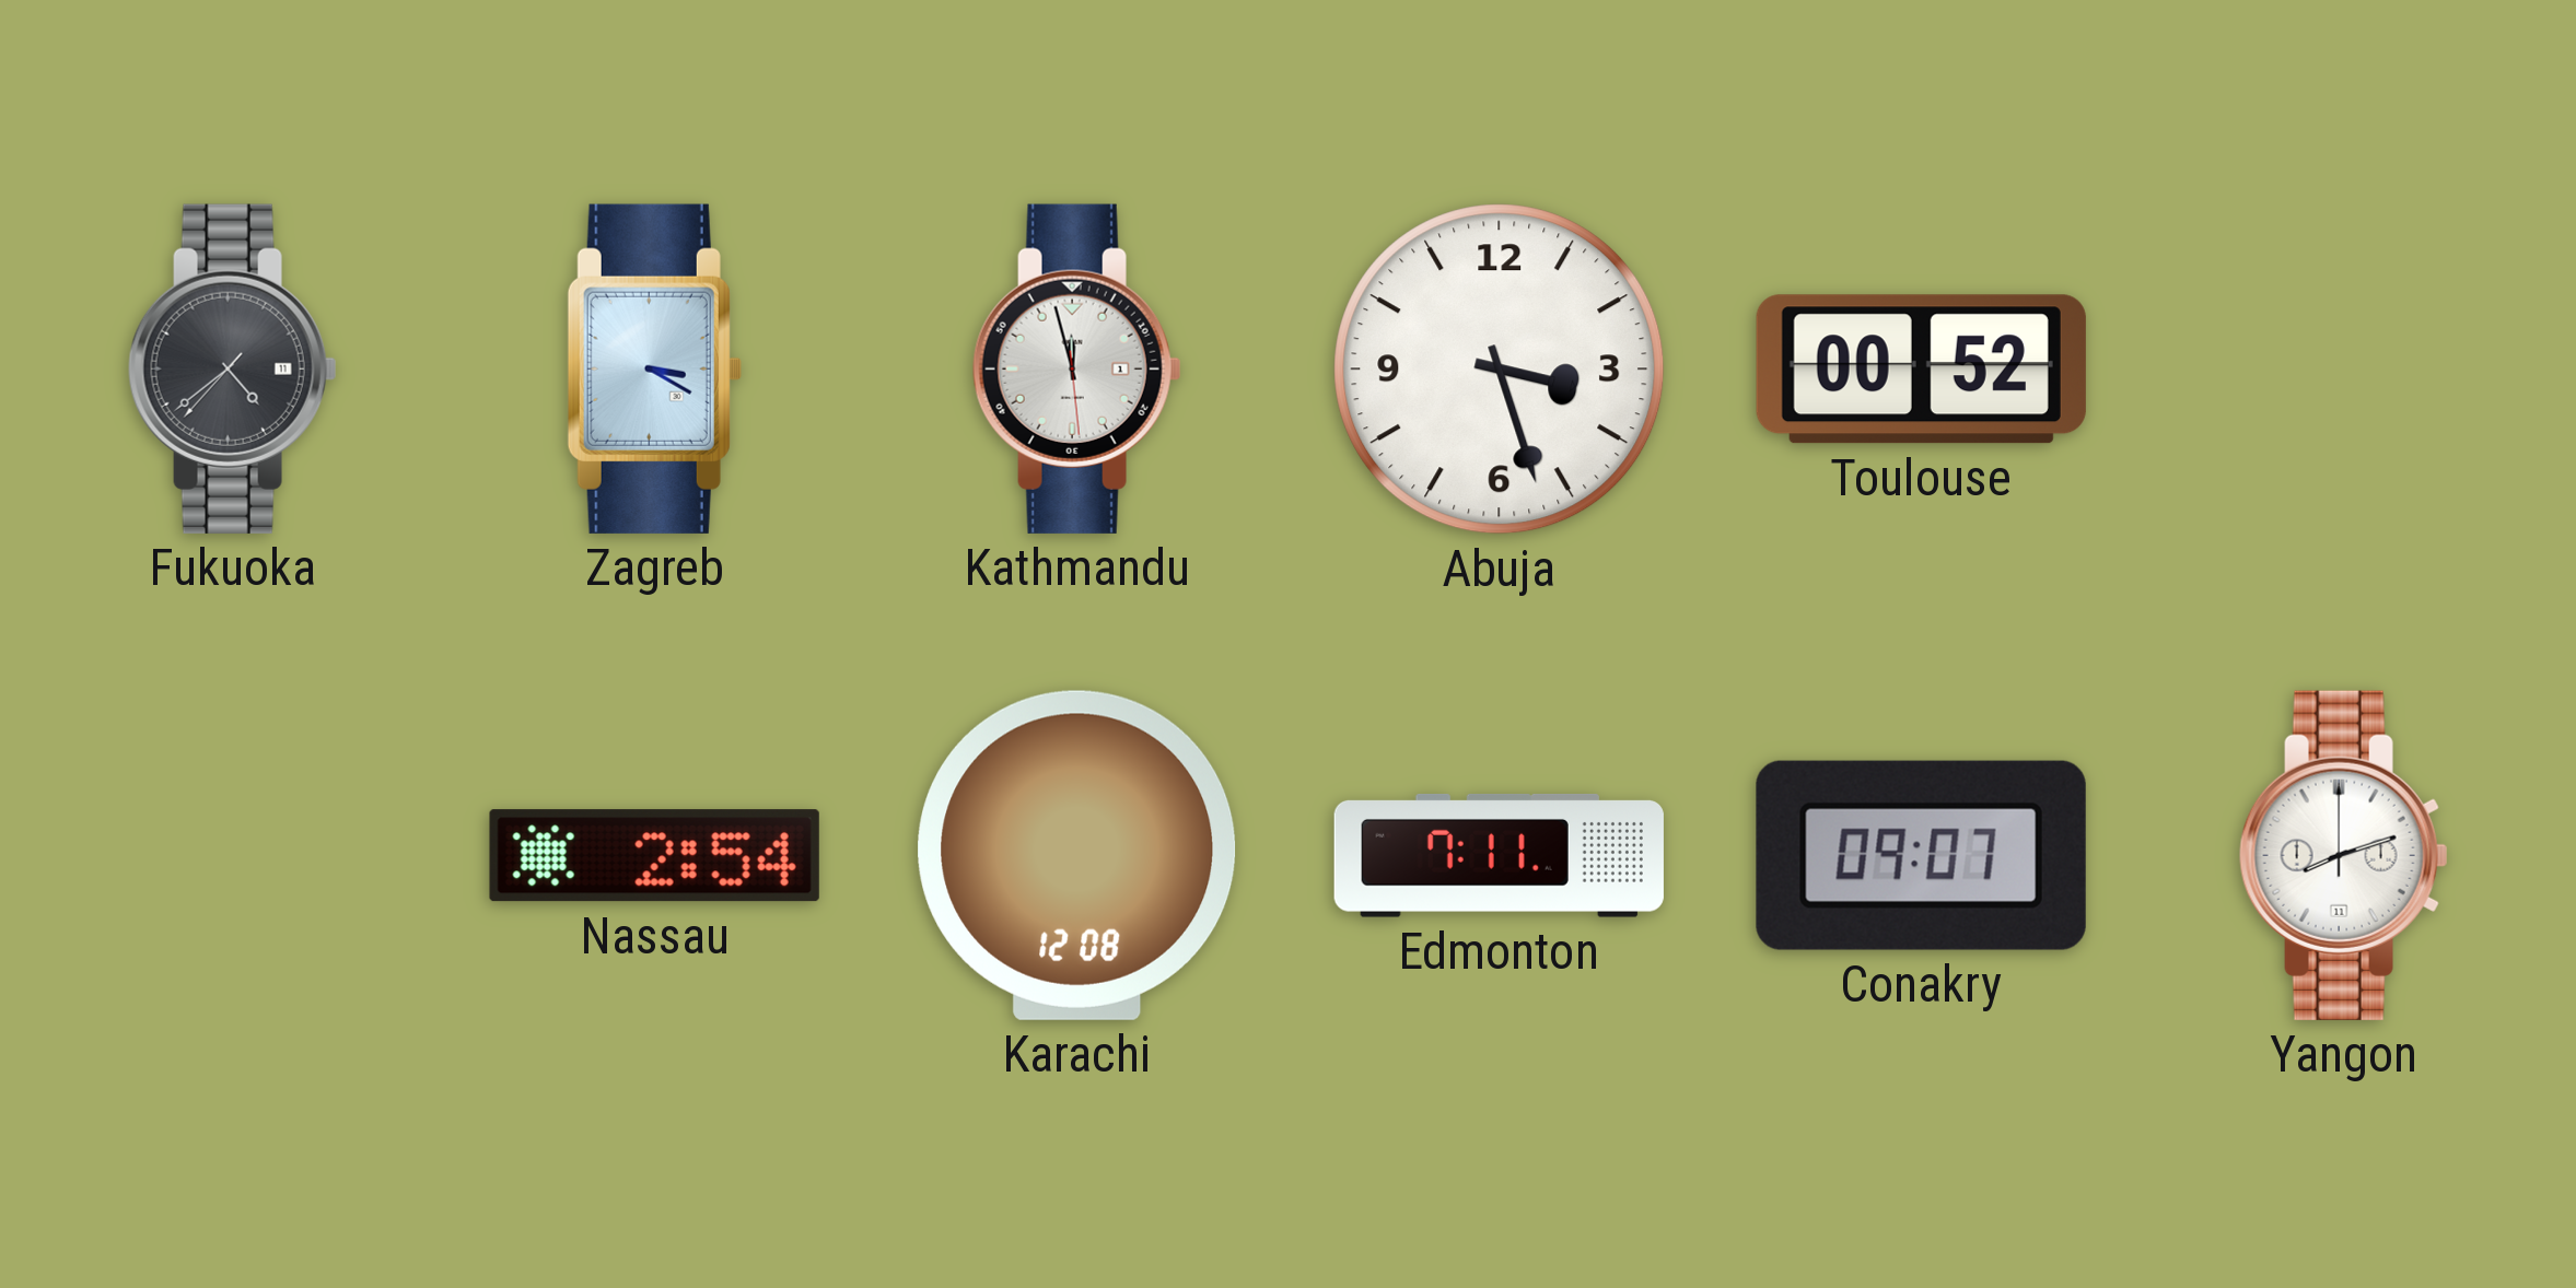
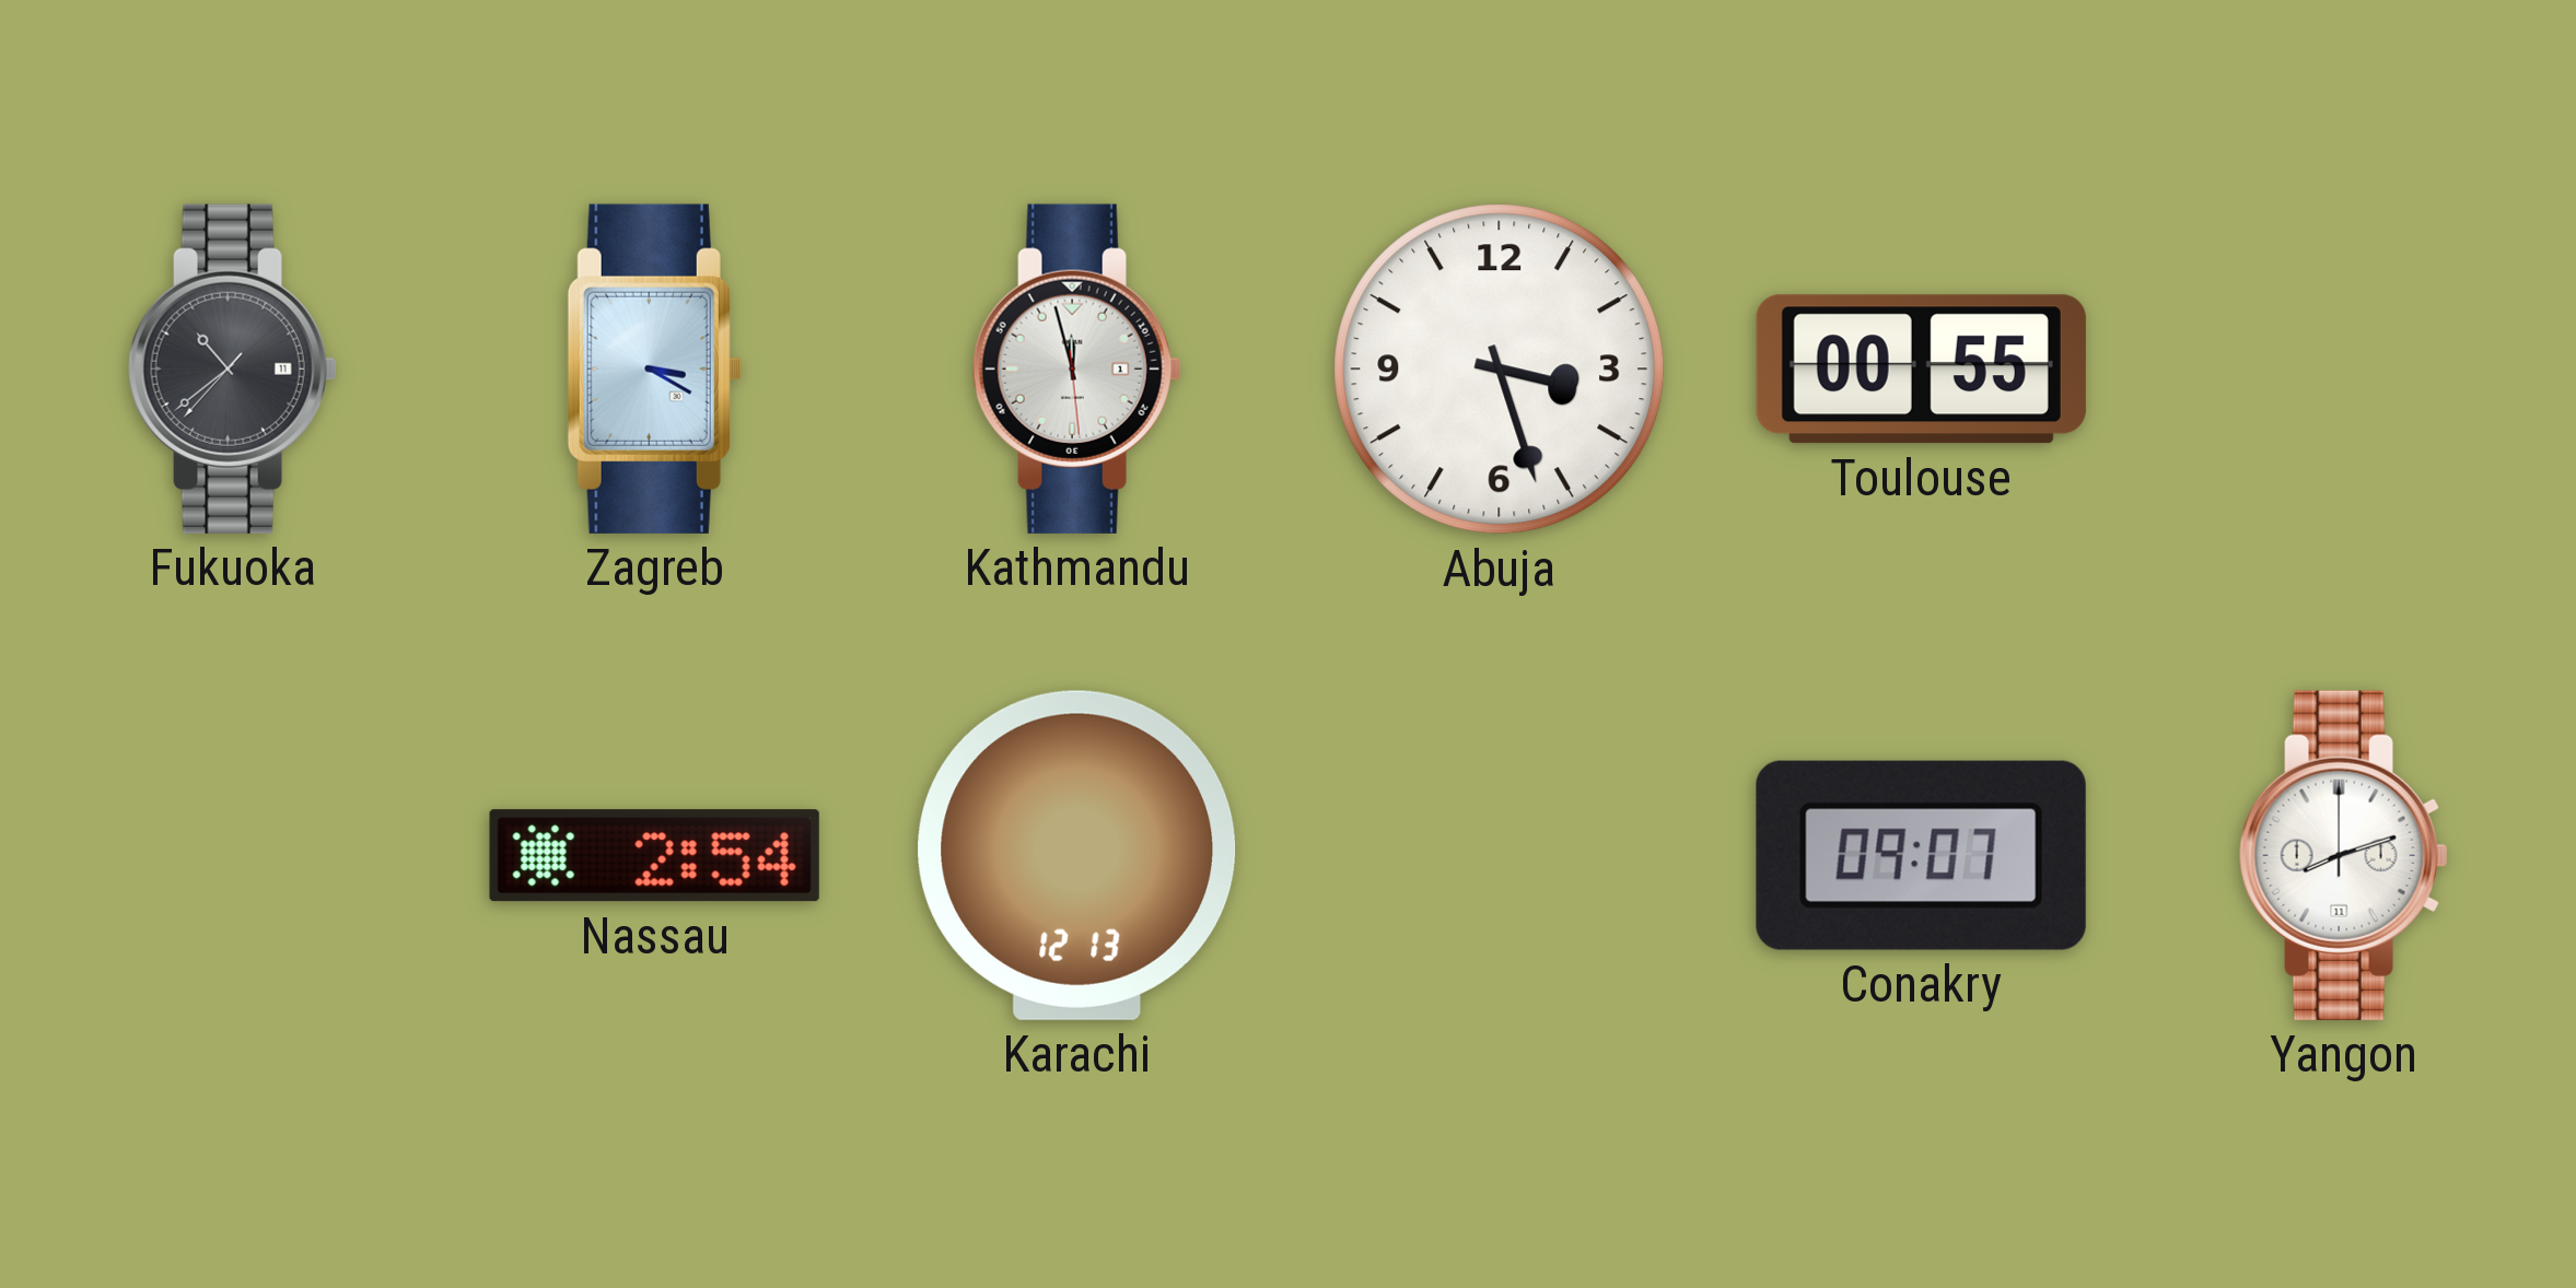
Fukuoka: 4:38 -> 10:38
Toulouse: 00:52 -> 00:55
Karachi: 12:08 -> 12:13
Edmonton: 7:11 -> none
